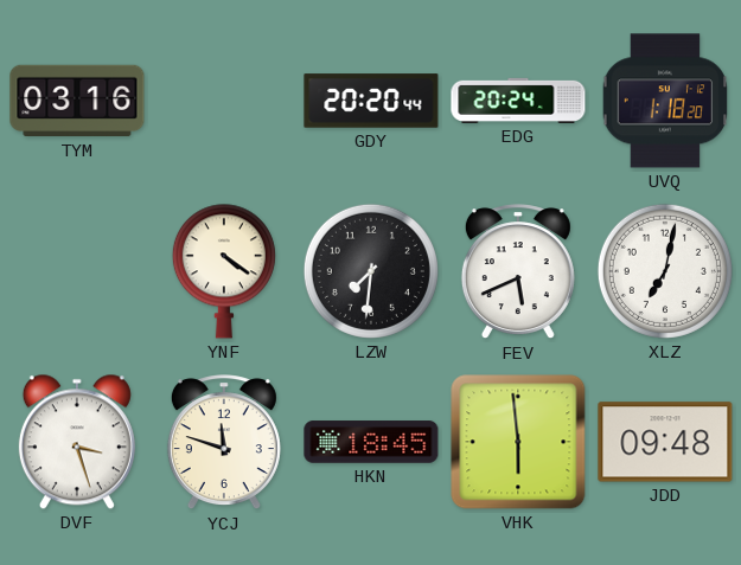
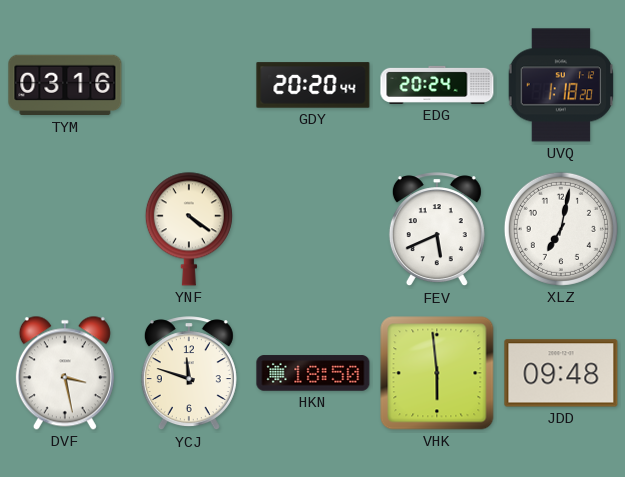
LZW: 7:31 -> none
DVF: 3:27 -> 3:28
HKN: 18:45 -> 18:50
